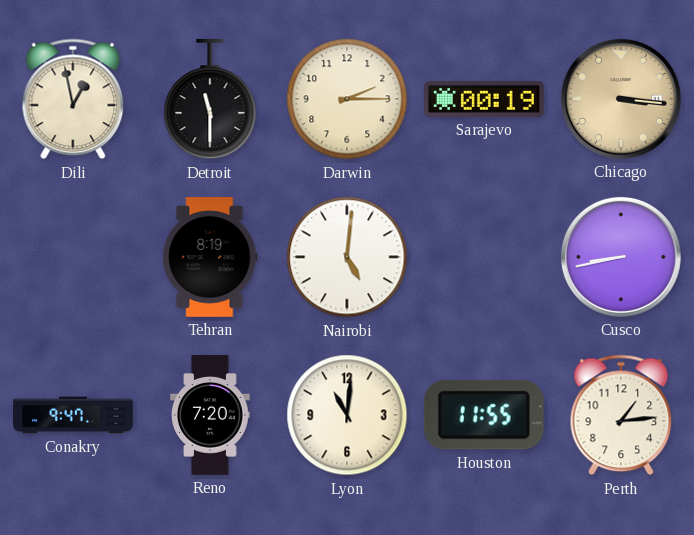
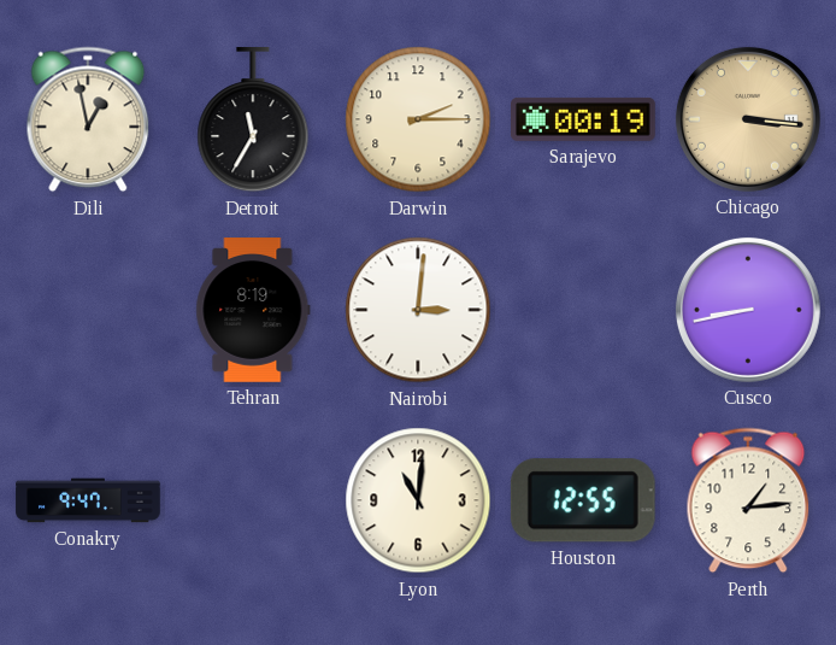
Detroit: 11:30 -> 11:35
Nairobi: 5:01 -> 3:01
Reno: 7:20 -> none
Houston: 11:55 -> 12:55
